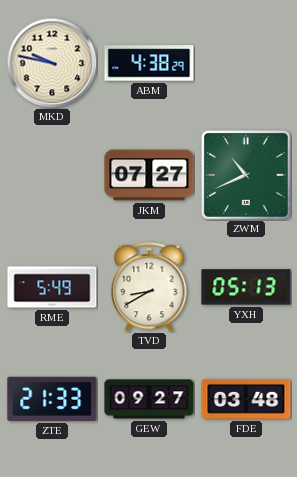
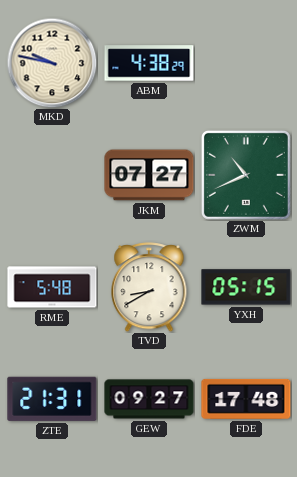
RME: 5:49 -> 5:48
YXH: 05:13 -> 05:15
ZTE: 21:33 -> 21:31
FDE: 03:48 -> 17:48
